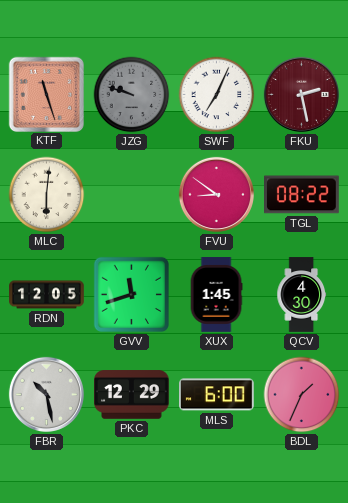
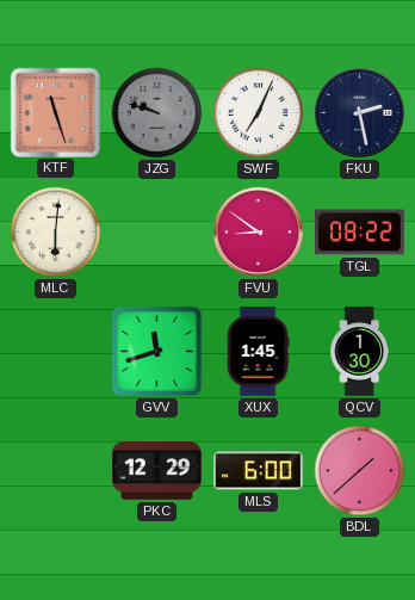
FKU dial: burgundy -> navy
RDN: 12:05 -> none
QCV: 4:30 -> 1:30
FBR: 10:28 -> none
BDL: 1:34 -> 1:38
